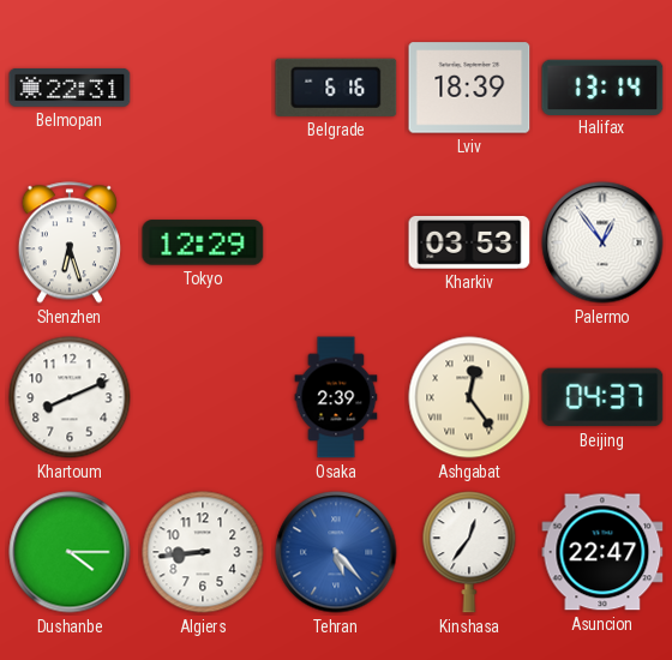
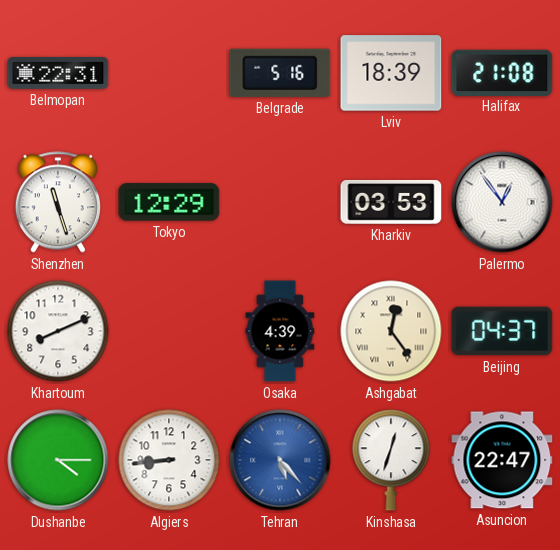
Belgrade: 6:16 -> 5:16
Halifax: 13:14 -> 21:08
Shenzhen: 6:27 -> 11:27
Osaka: 2:39 -> 4:39
Kinshasa: 12:36 -> 12:33
